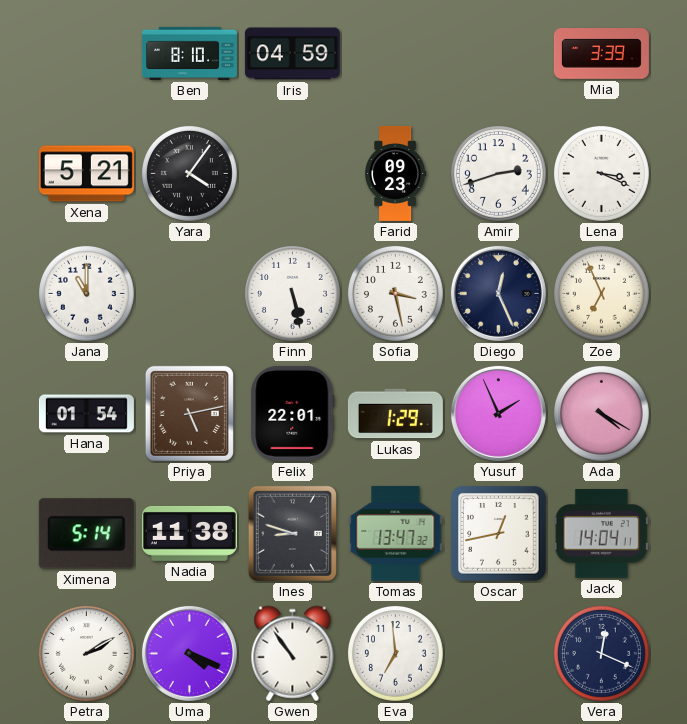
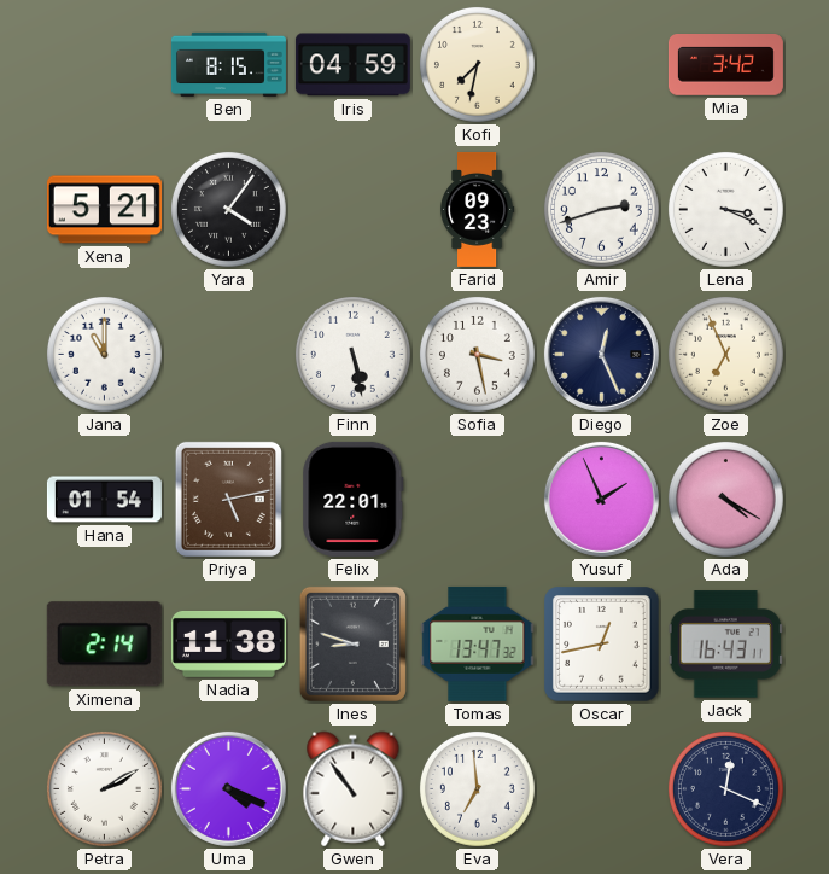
Ben: 8:10 -> 8:15
Kofi: none -> 7:32
Mia: 3:39 -> 3:42
Lukas: 1:29 -> none
Ximena: 5:14 -> 2:14
Jack: 14:04 -> 16:43
